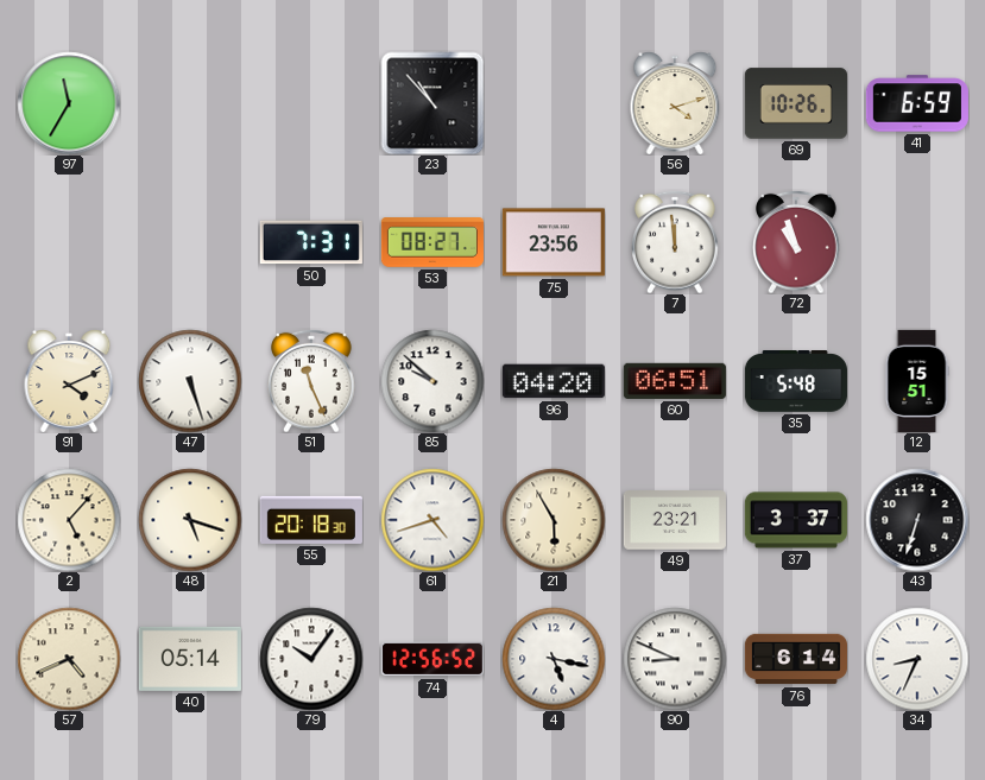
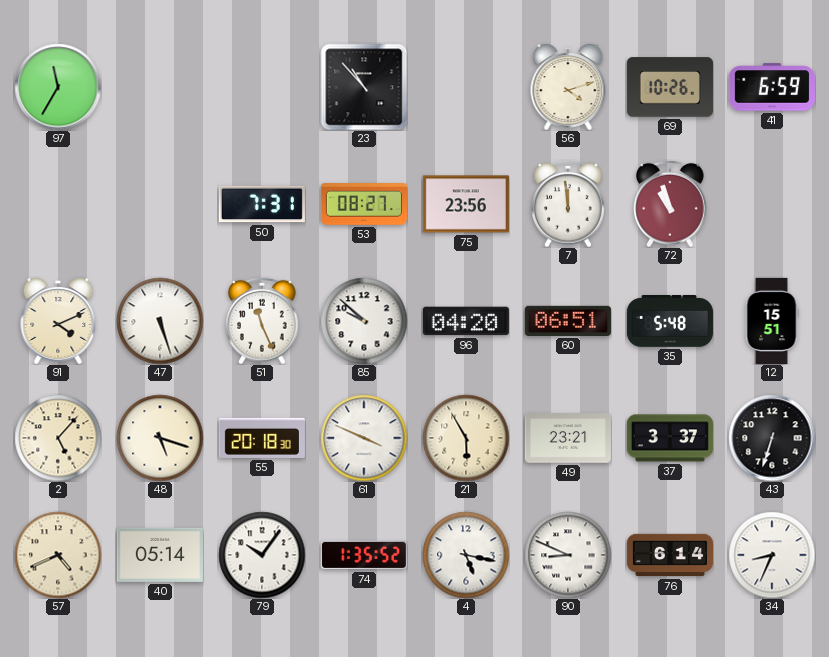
61: 4:42 -> 3:49
74: 12:56 -> 1:35
